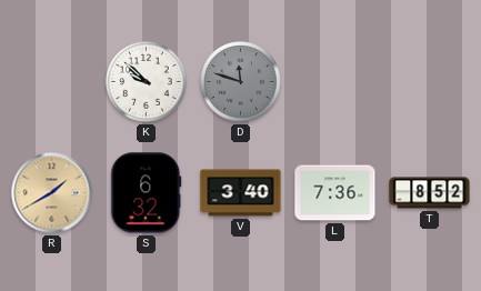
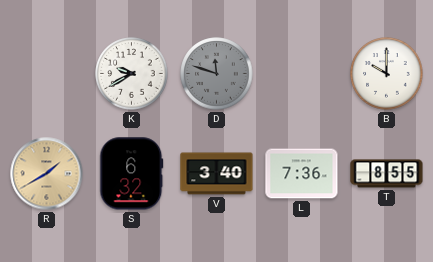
K: 9:52 -> 9:40
B: none -> 10:00
T: 8:52 -> 8:55
